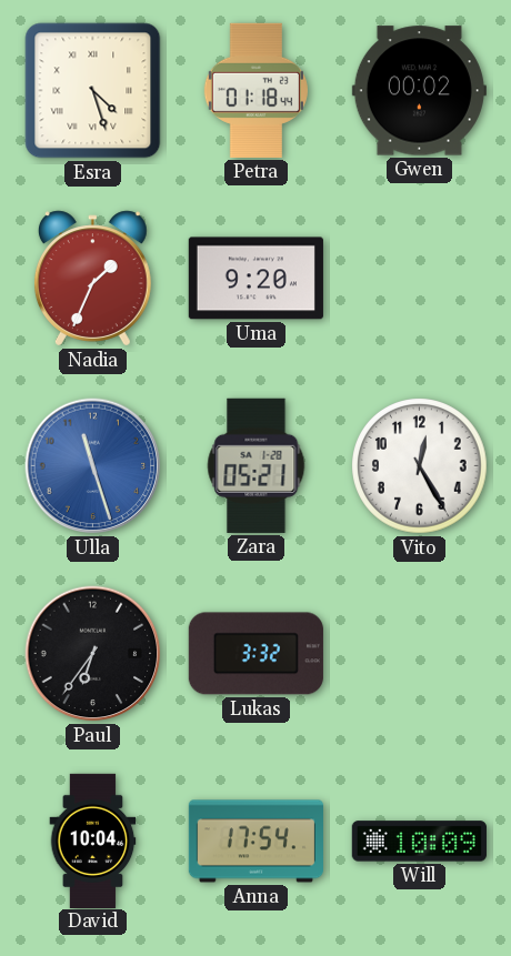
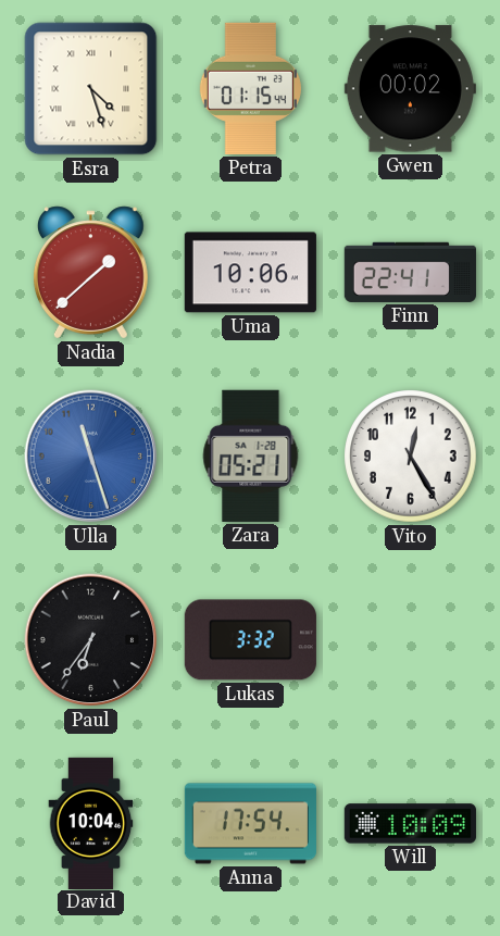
Petra: 01:18 -> 01:15
Nadia: 1:34 -> 1:38
Uma: 9:20 -> 10:06
Finn: none -> 22:41
